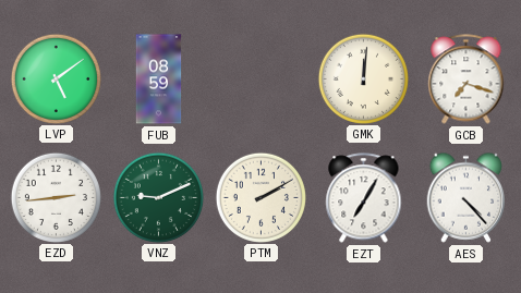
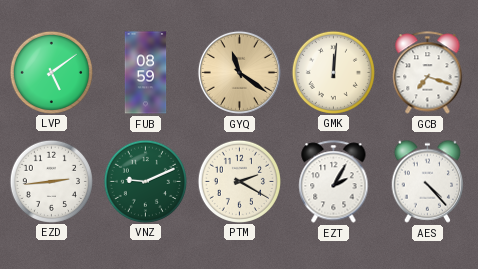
GYQ: none -> 11:21
PTM: 2:10 -> 2:20
EZT: 7:05 -> 2:05
